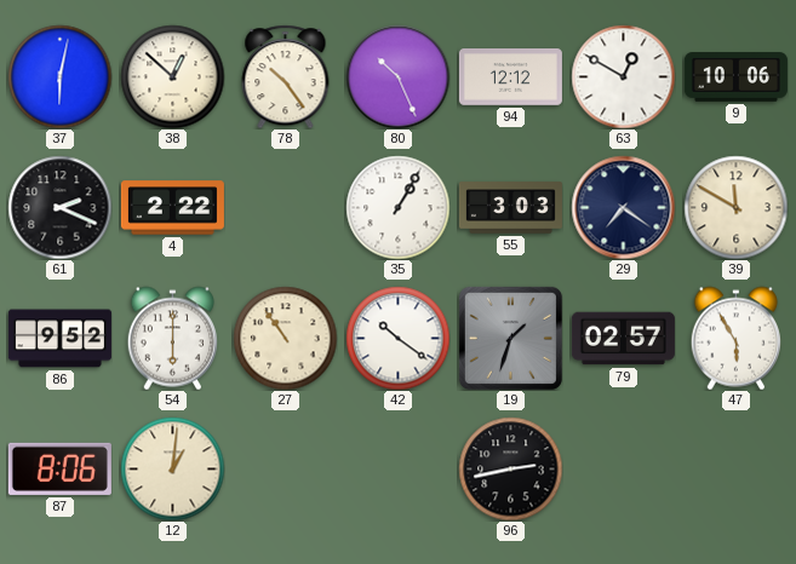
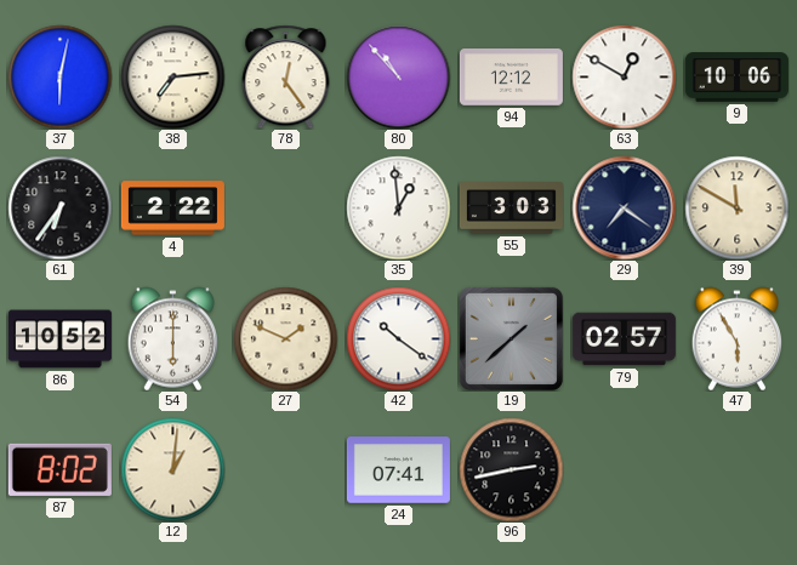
38: 12:52 -> 7:14
78: 10:24 -> 12:24
80: 10:26 -> 10:53
61: 2:19 -> 6:36
35: 1:05 -> 12:59
86: 9:52 -> 10:52
27: 10:54 -> 1:49
19: 1:33 -> 1:38
87: 8:06 -> 8:02
24: none -> 07:41
